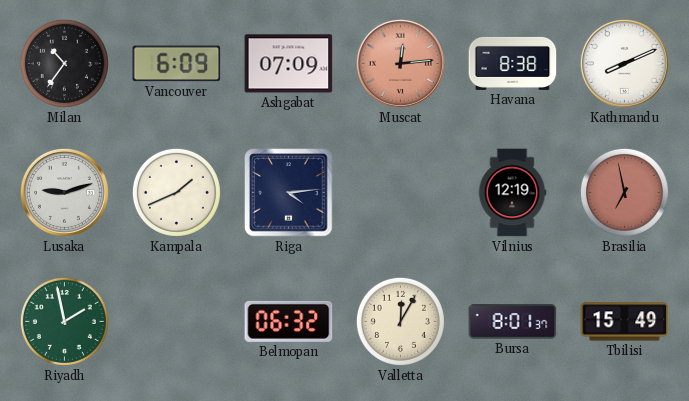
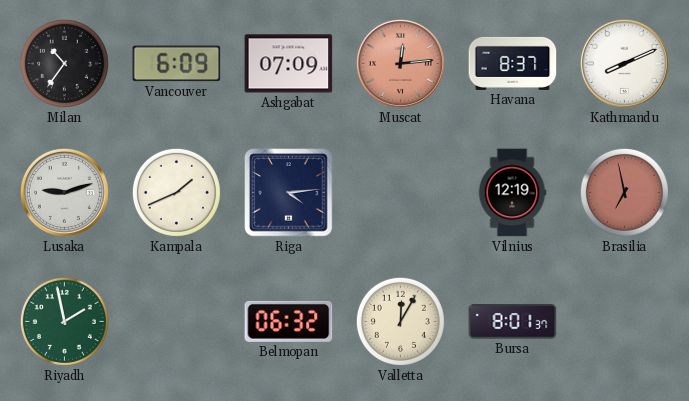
Havana: 8:38 -> 8:37
Tbilisi: 15:49 -> none
